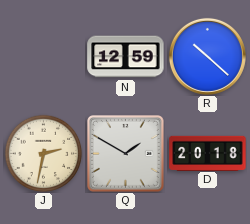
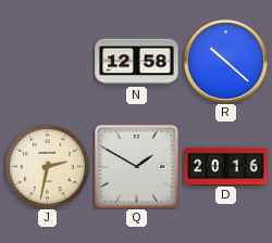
N: 12:59 -> 12:58
D: 20:18 -> 20:16
